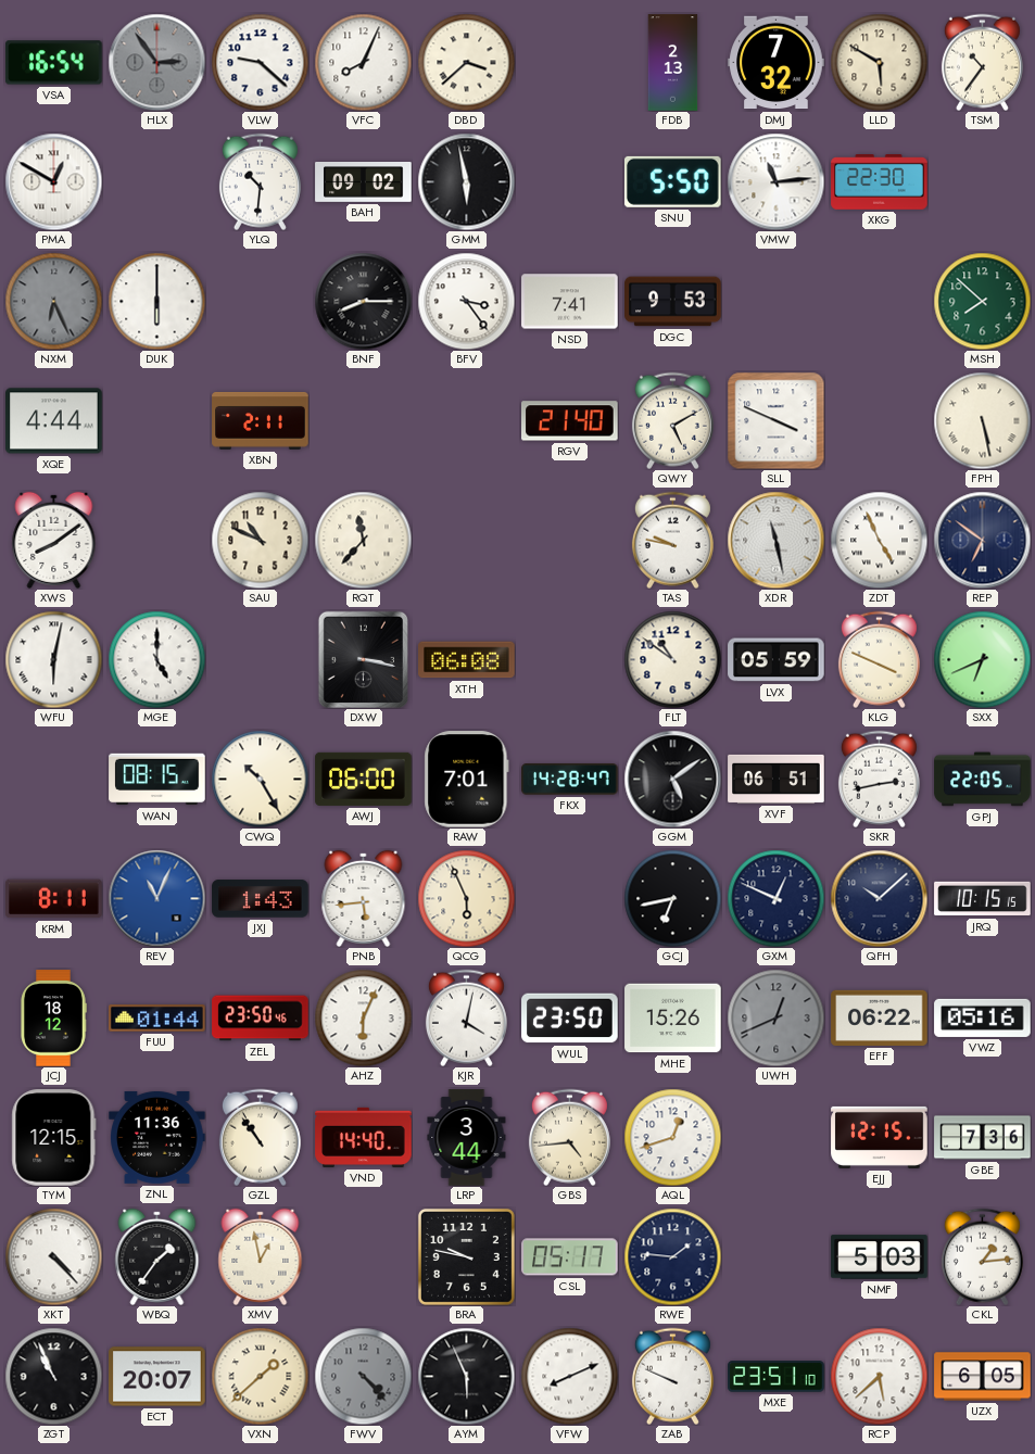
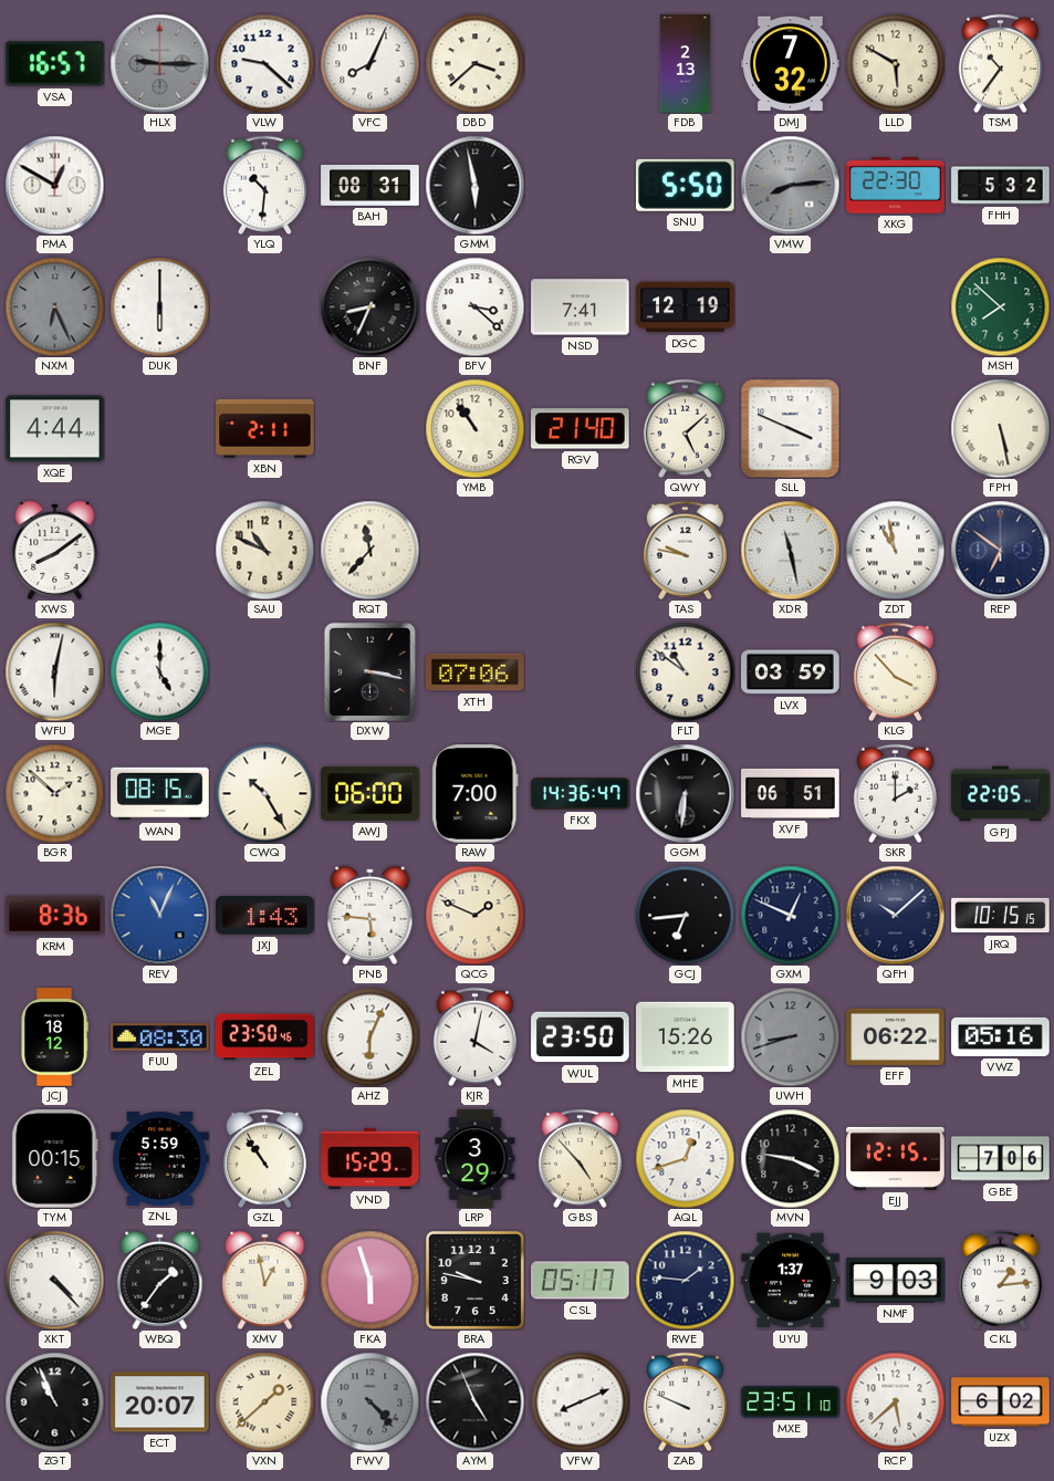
VSA: 16:54 -> 16:57
HLX: 2:54 -> 9:15
BAH: 09:02 -> 08:31
VMW: 11:14 -> 8:14
VMW dial: white -> grey
FHH: none -> 5:32
BNF: 8:15 -> 8:34
BFV: 3:24 -> 3:22
DGC: 9:53 -> 12:19
YMB: none -> 10:54
QWY: 5:10 -> 5:08
ZDT: 4:56 -> 10:58
XTH: 06:08 -> 07:06
LVX: 05:59 -> 03:59
KLG: 3:49 -> 3:53
SXX: 6:41 -> none
BGR: none -> 1:52
RAW: 7:01 -> 7:00
FKX: 14:28 -> 14:36
GGM: 5:09 -> 6:31
SKR: 2:43 -> 2:00
KRM: 8:11 -> 8:36
PNB: 5:44 -> 5:46
QCG: 5:56 -> 1:49
GCJ: 6:43 -> 6:44
FUU: 01:44 -> 08:30
UWH: 12:41 -> 8:42
TYM: 12:15 -> 00:15
ZNL: 11:36 -> 5:59
VND: 14:40 -> 15:29
LRP: 3:44 -> 3:29
GBS: 4:44 -> 4:53
MVN: none -> 9:19
GBE: 7:36 -> 7:06
FKA: none -> 5:57
UYU: none -> 1:37
NMF: 5:03 -> 9:03
AYM: 5:56 -> 4:56
UZX: 6:05 -> 6:02
